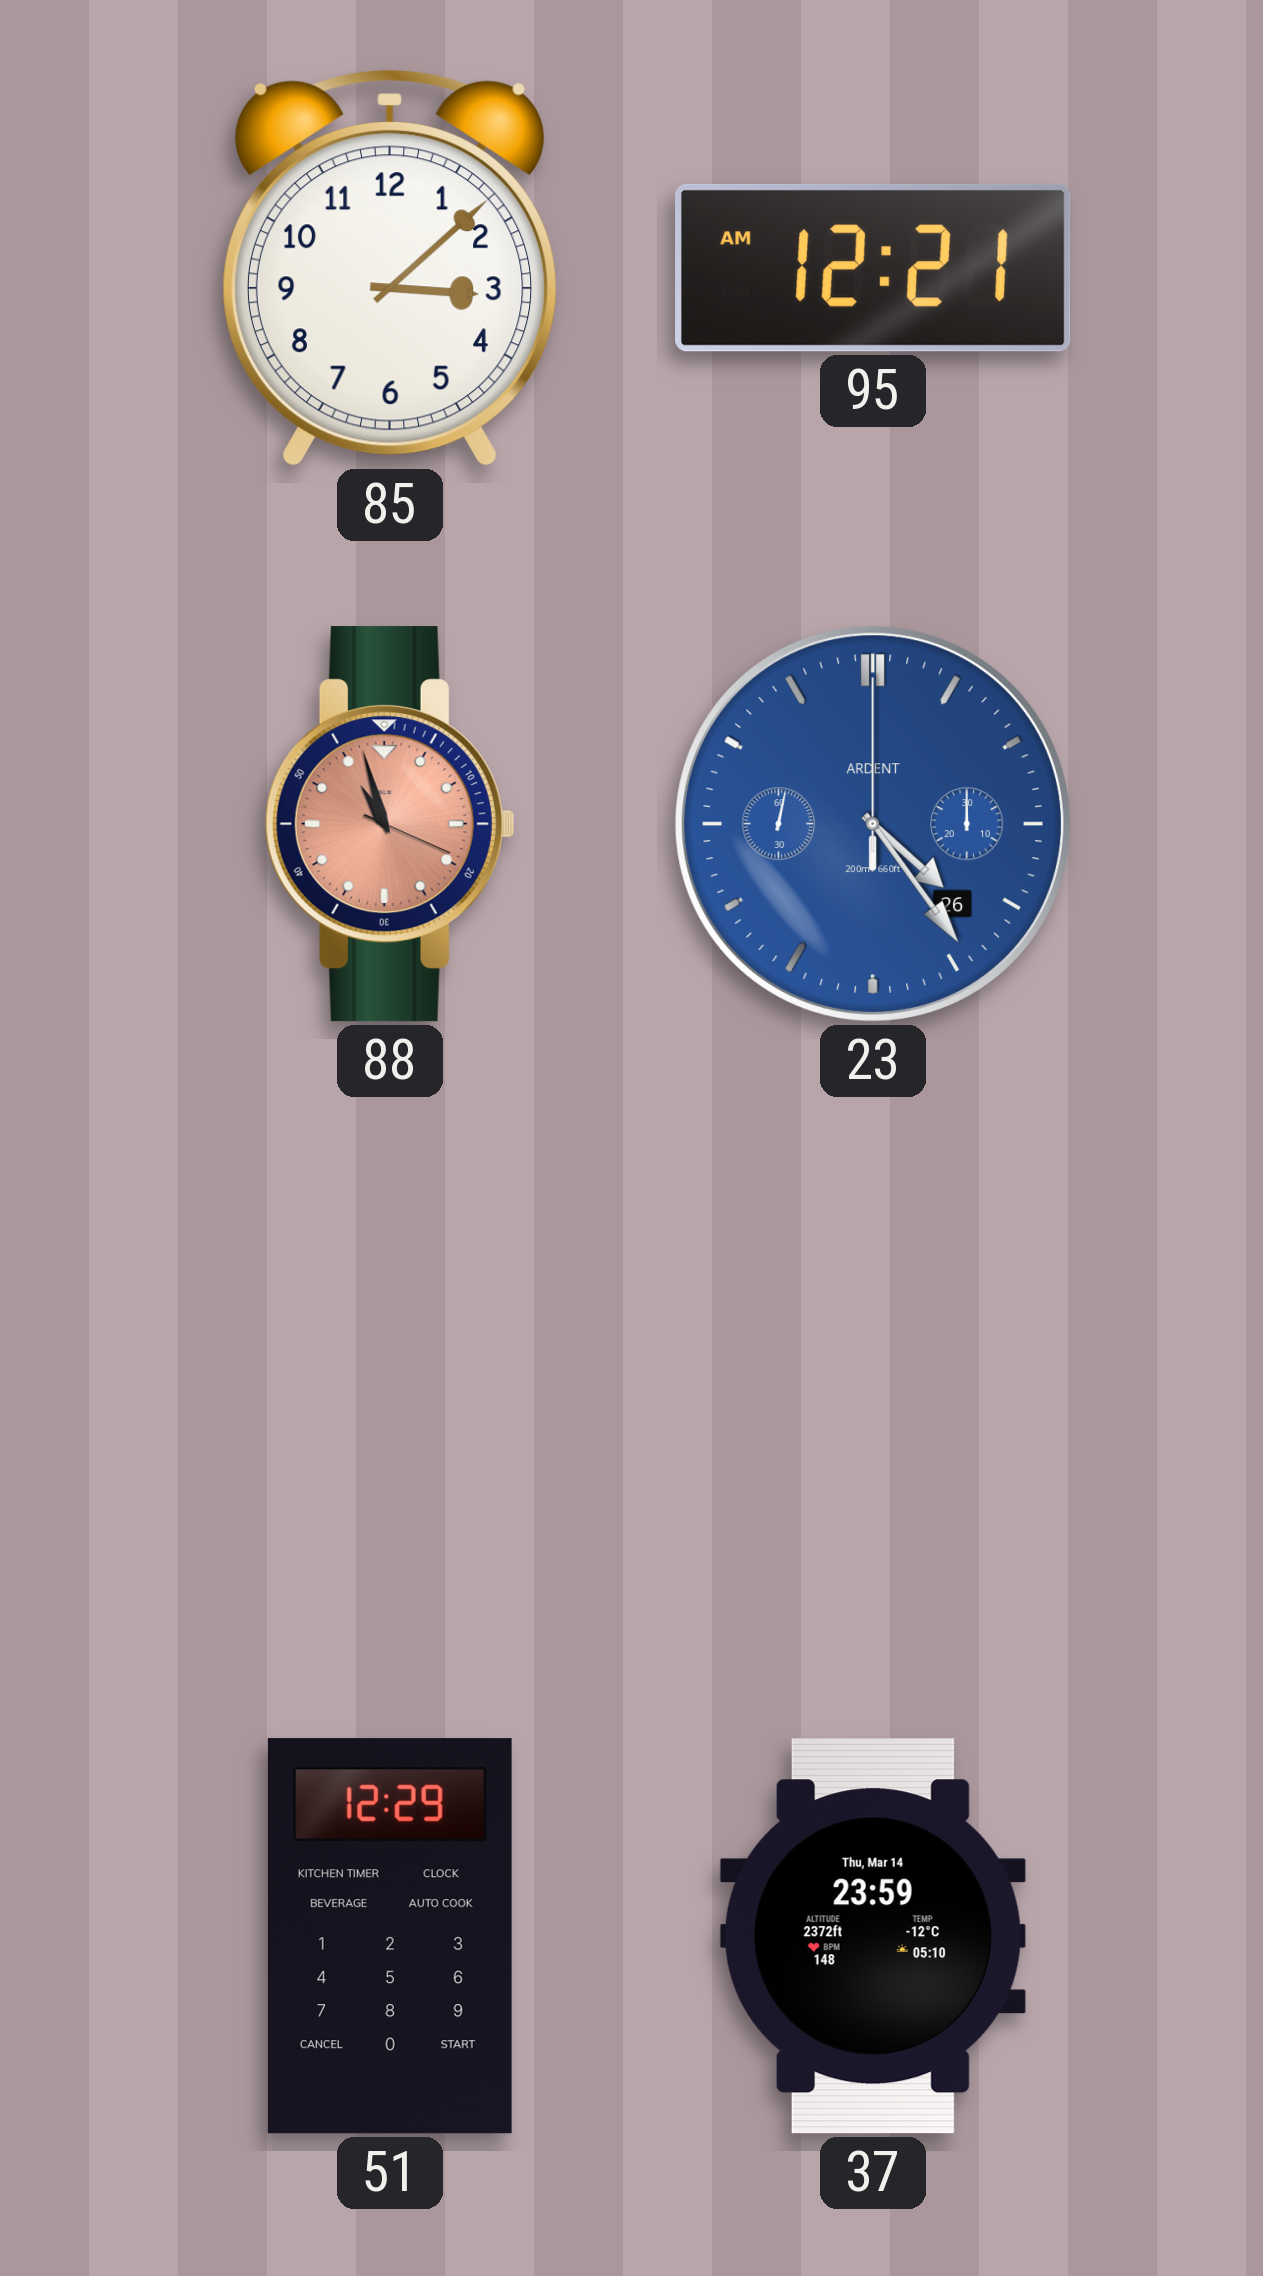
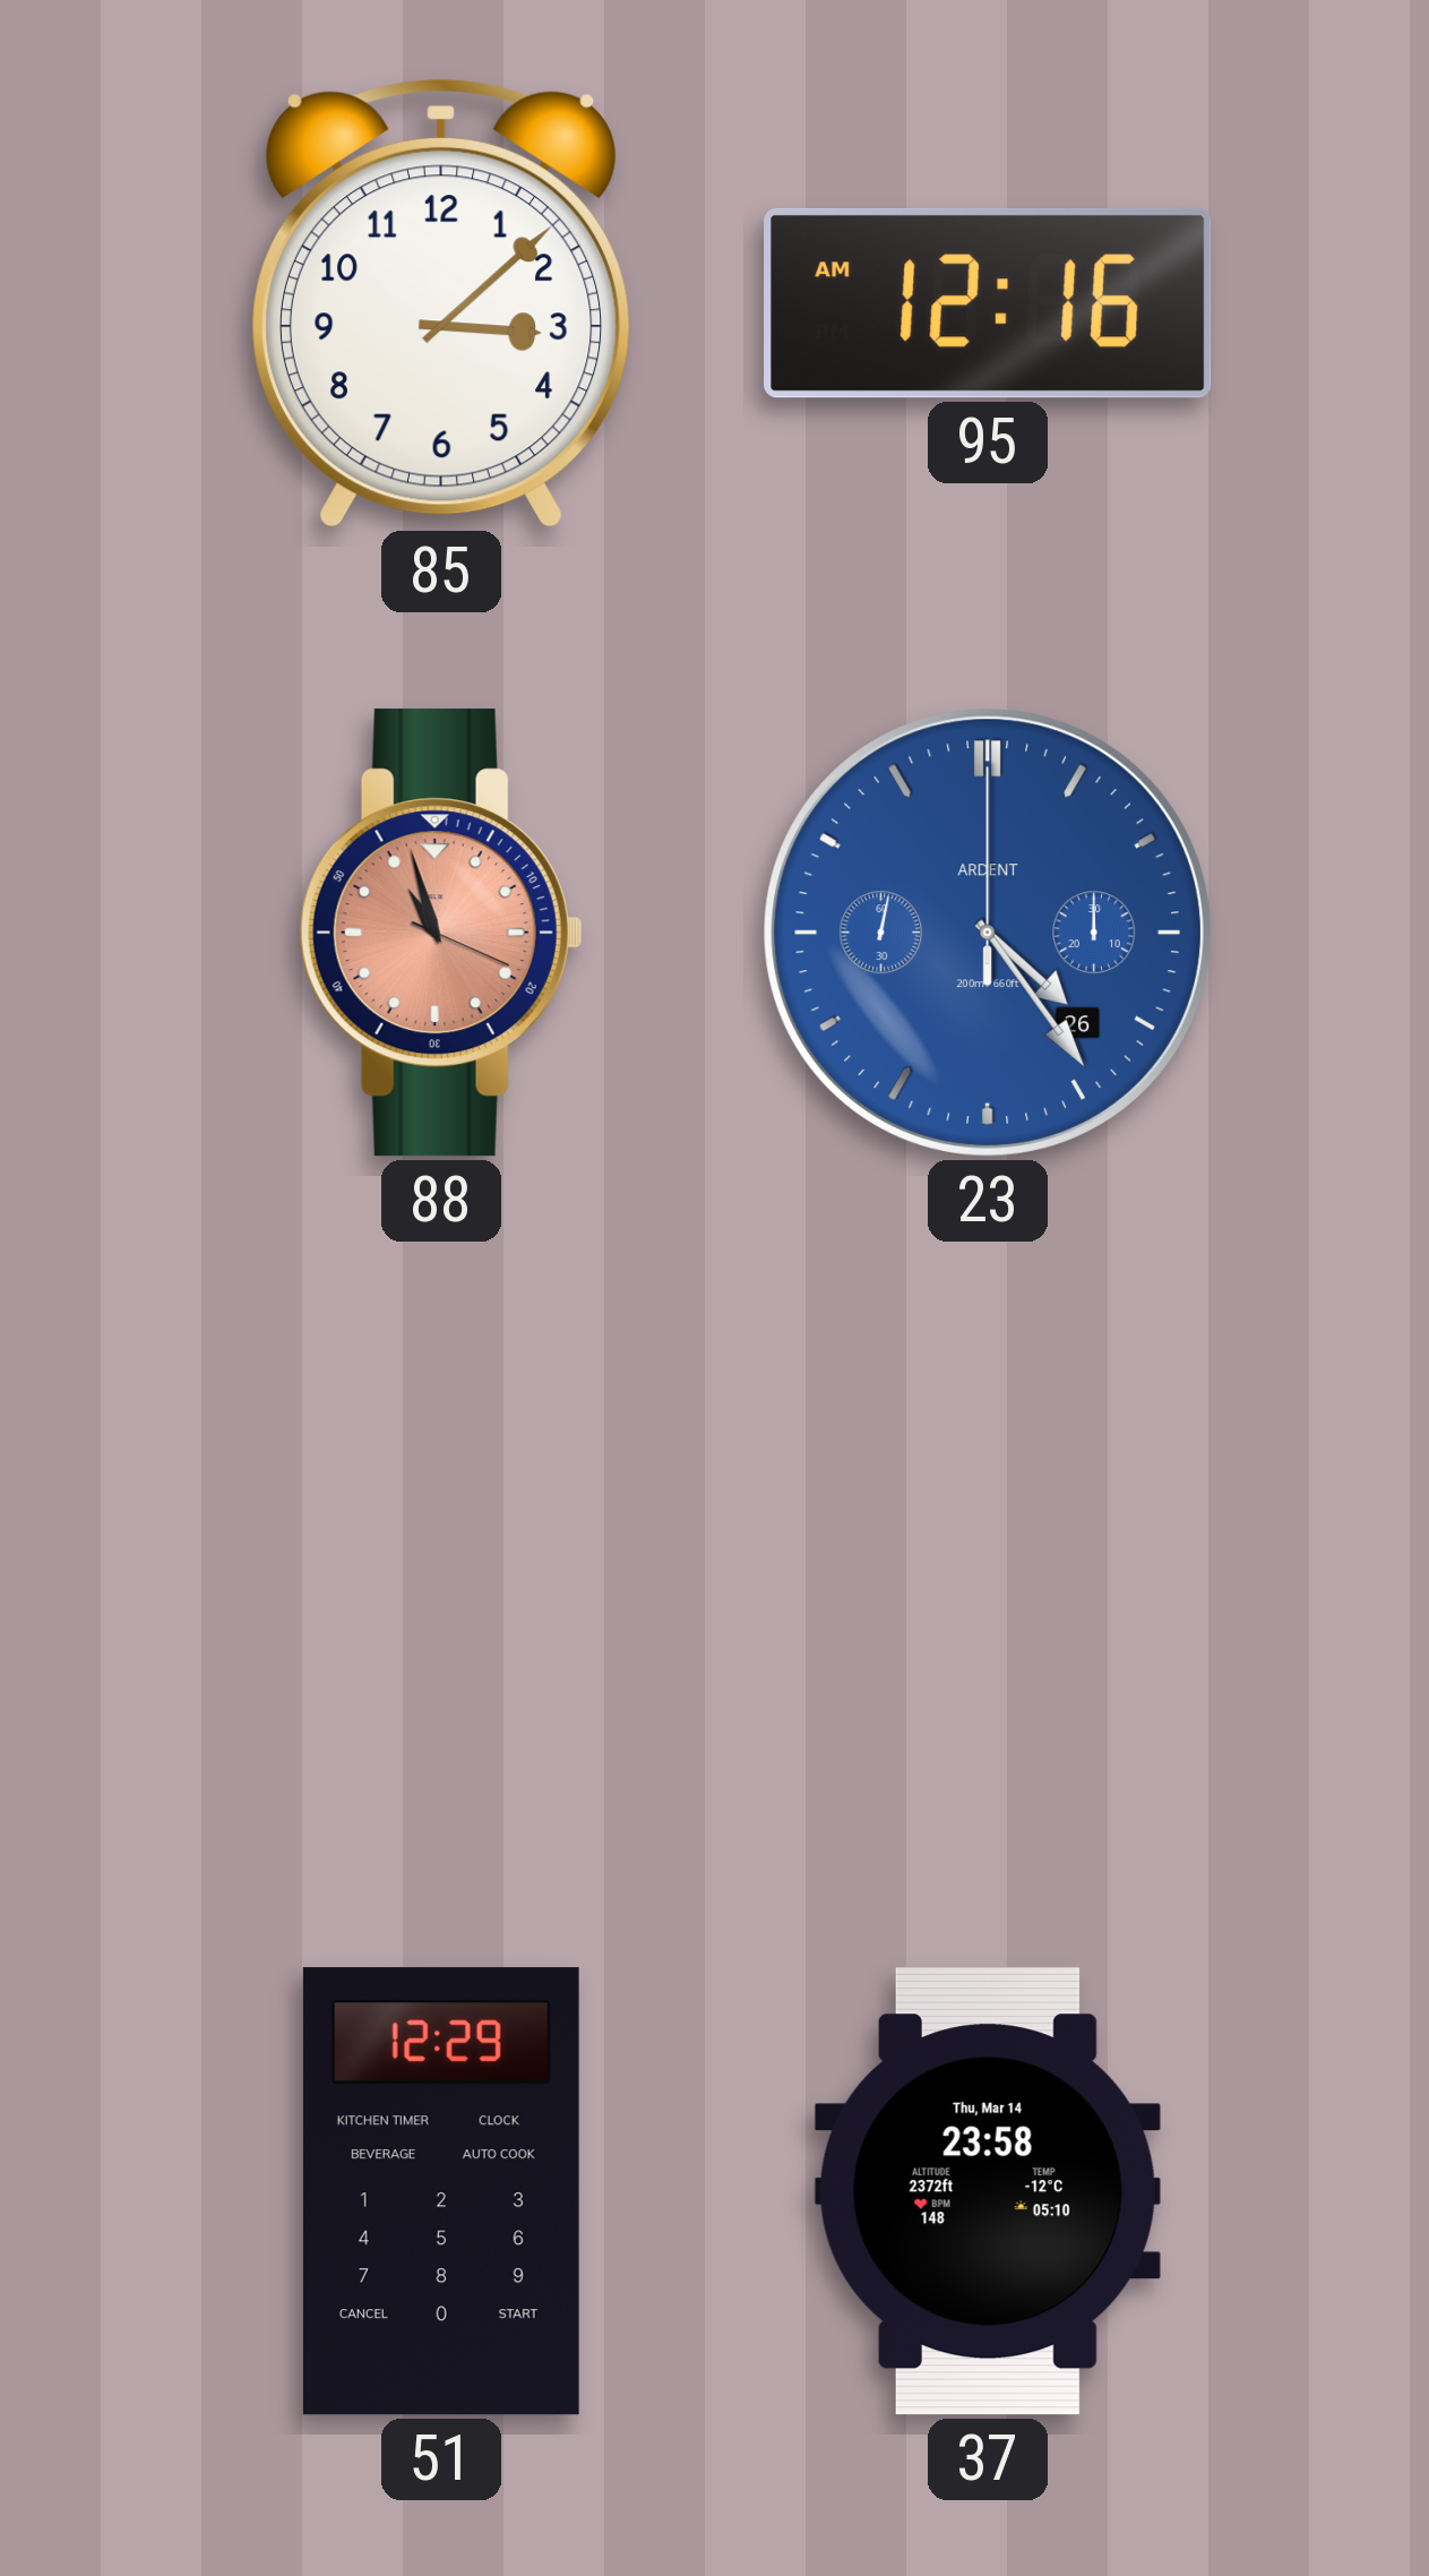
95: 12:21 -> 12:16
37: 23:59 -> 23:58
